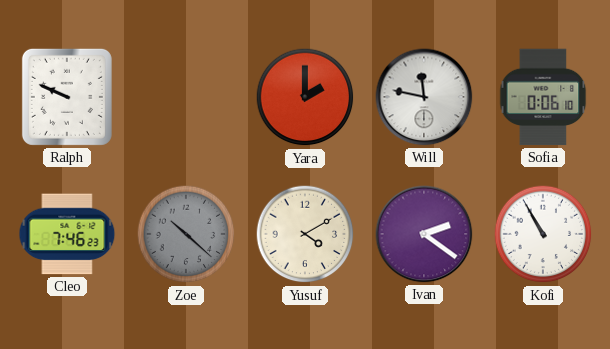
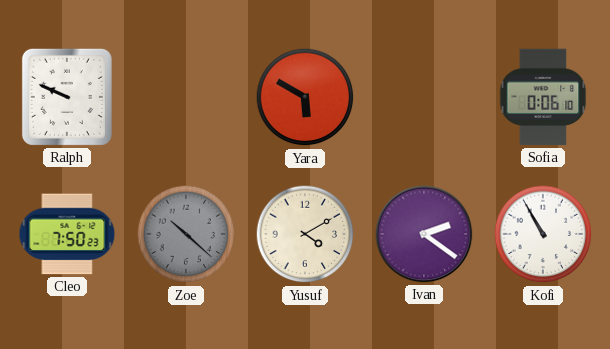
Yara: 2:00 -> 5:50
Will: 11:47 -> none
Cleo: 7:46 -> 7:50
